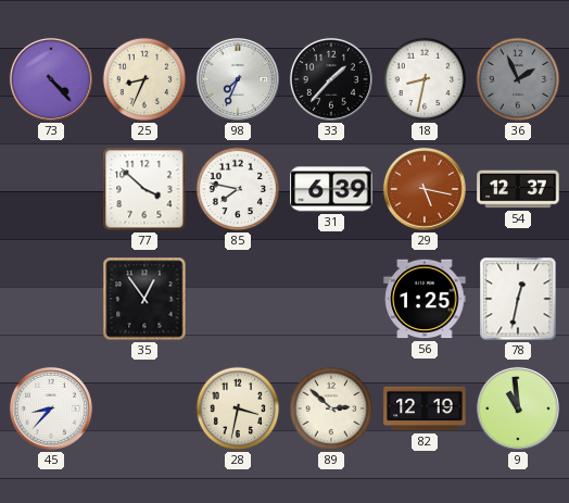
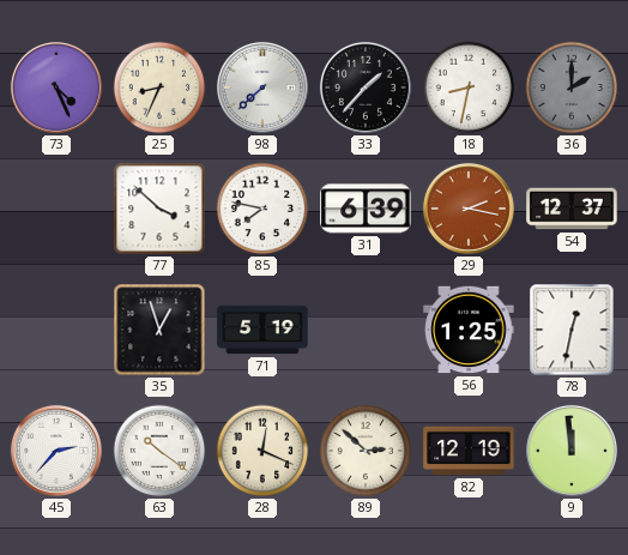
73: 4:23 -> 4:26
98: 7:34 -> 7:38
36: 1:56 -> 2:00
29: 5:17 -> 2:17
35: 12:54 -> 12:57
71: none -> 5:19
45: 8:37 -> 2:37
63: none -> 10:21
28: 3:32 -> 12:19
9: 10:59 -> 11:59
